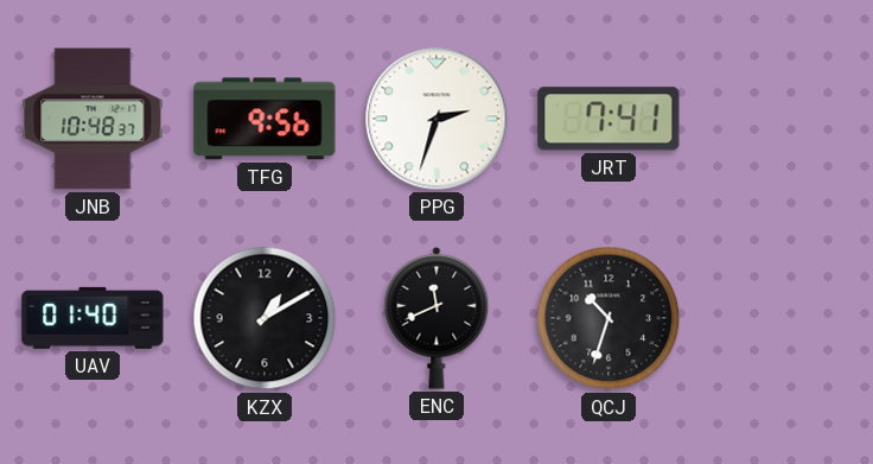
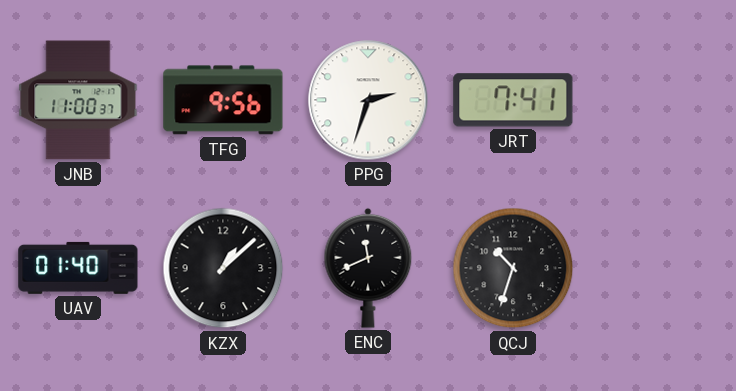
JNB: 10:48 -> 11:00
KZX: 1:10 -> 1:08
